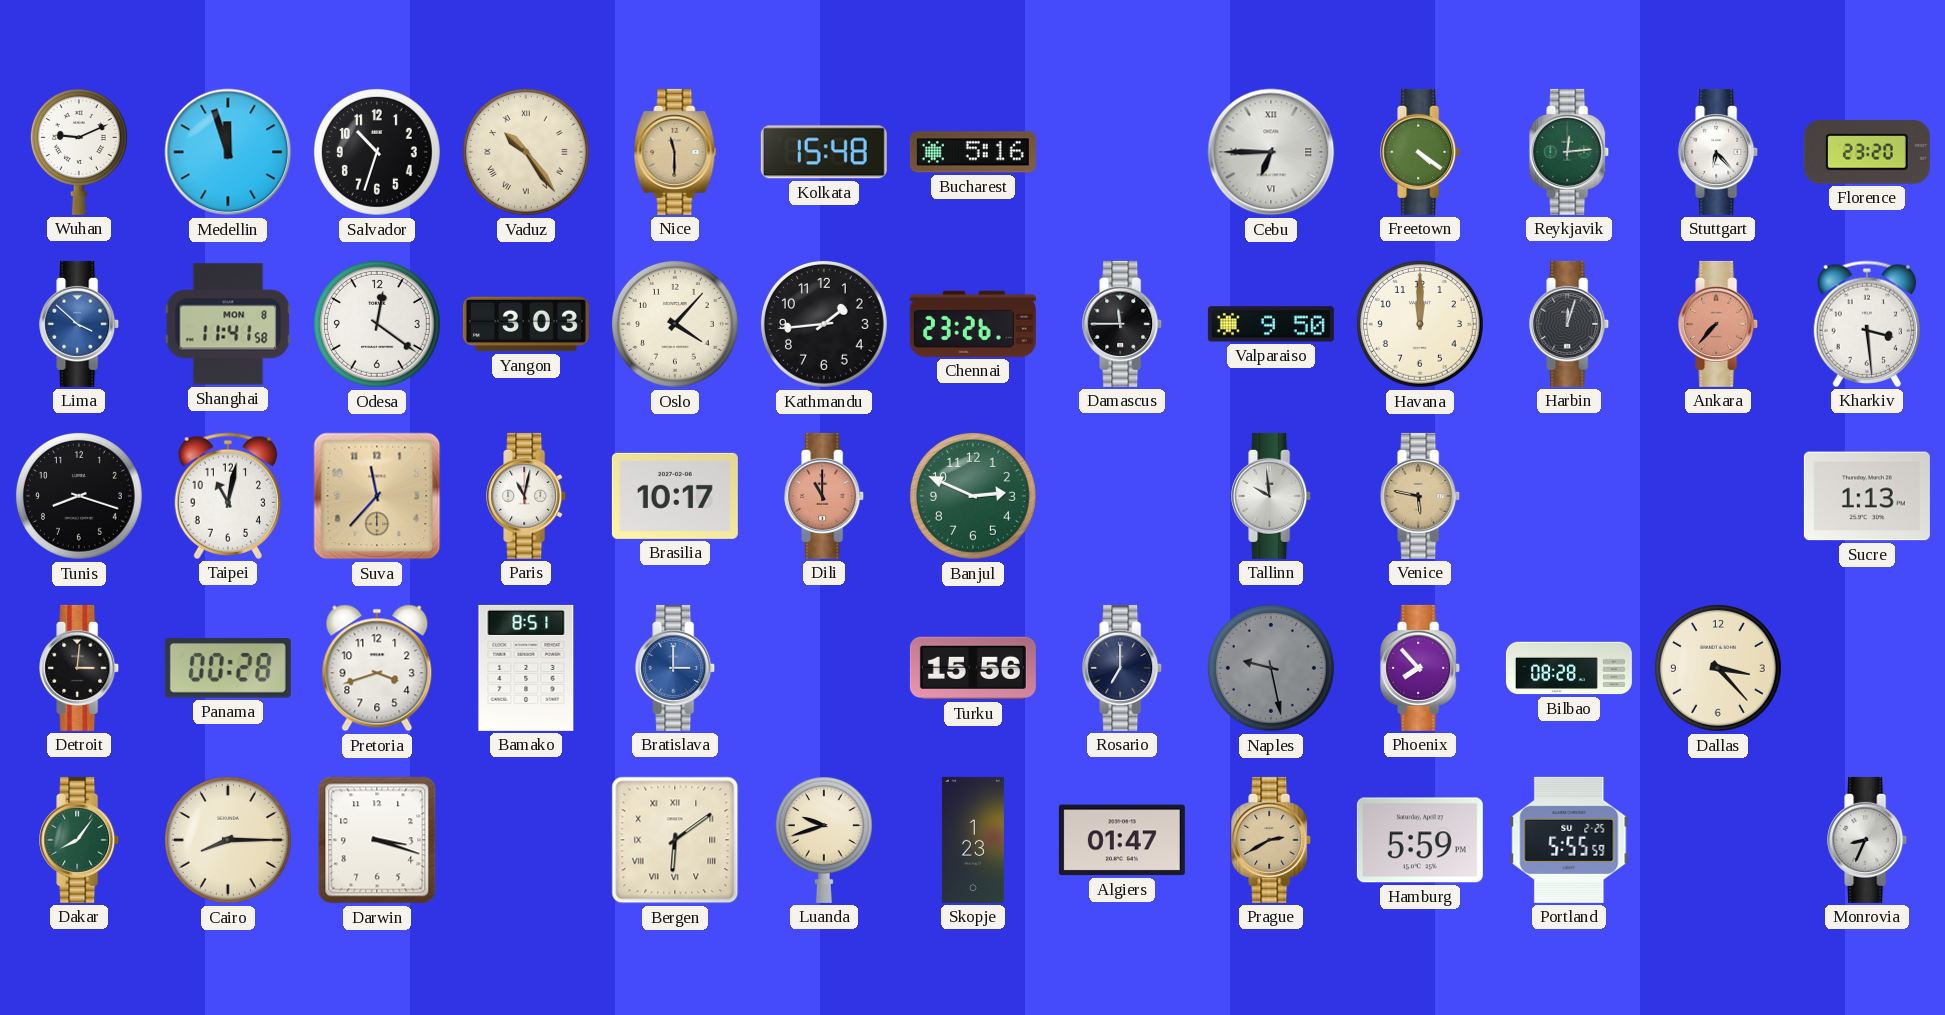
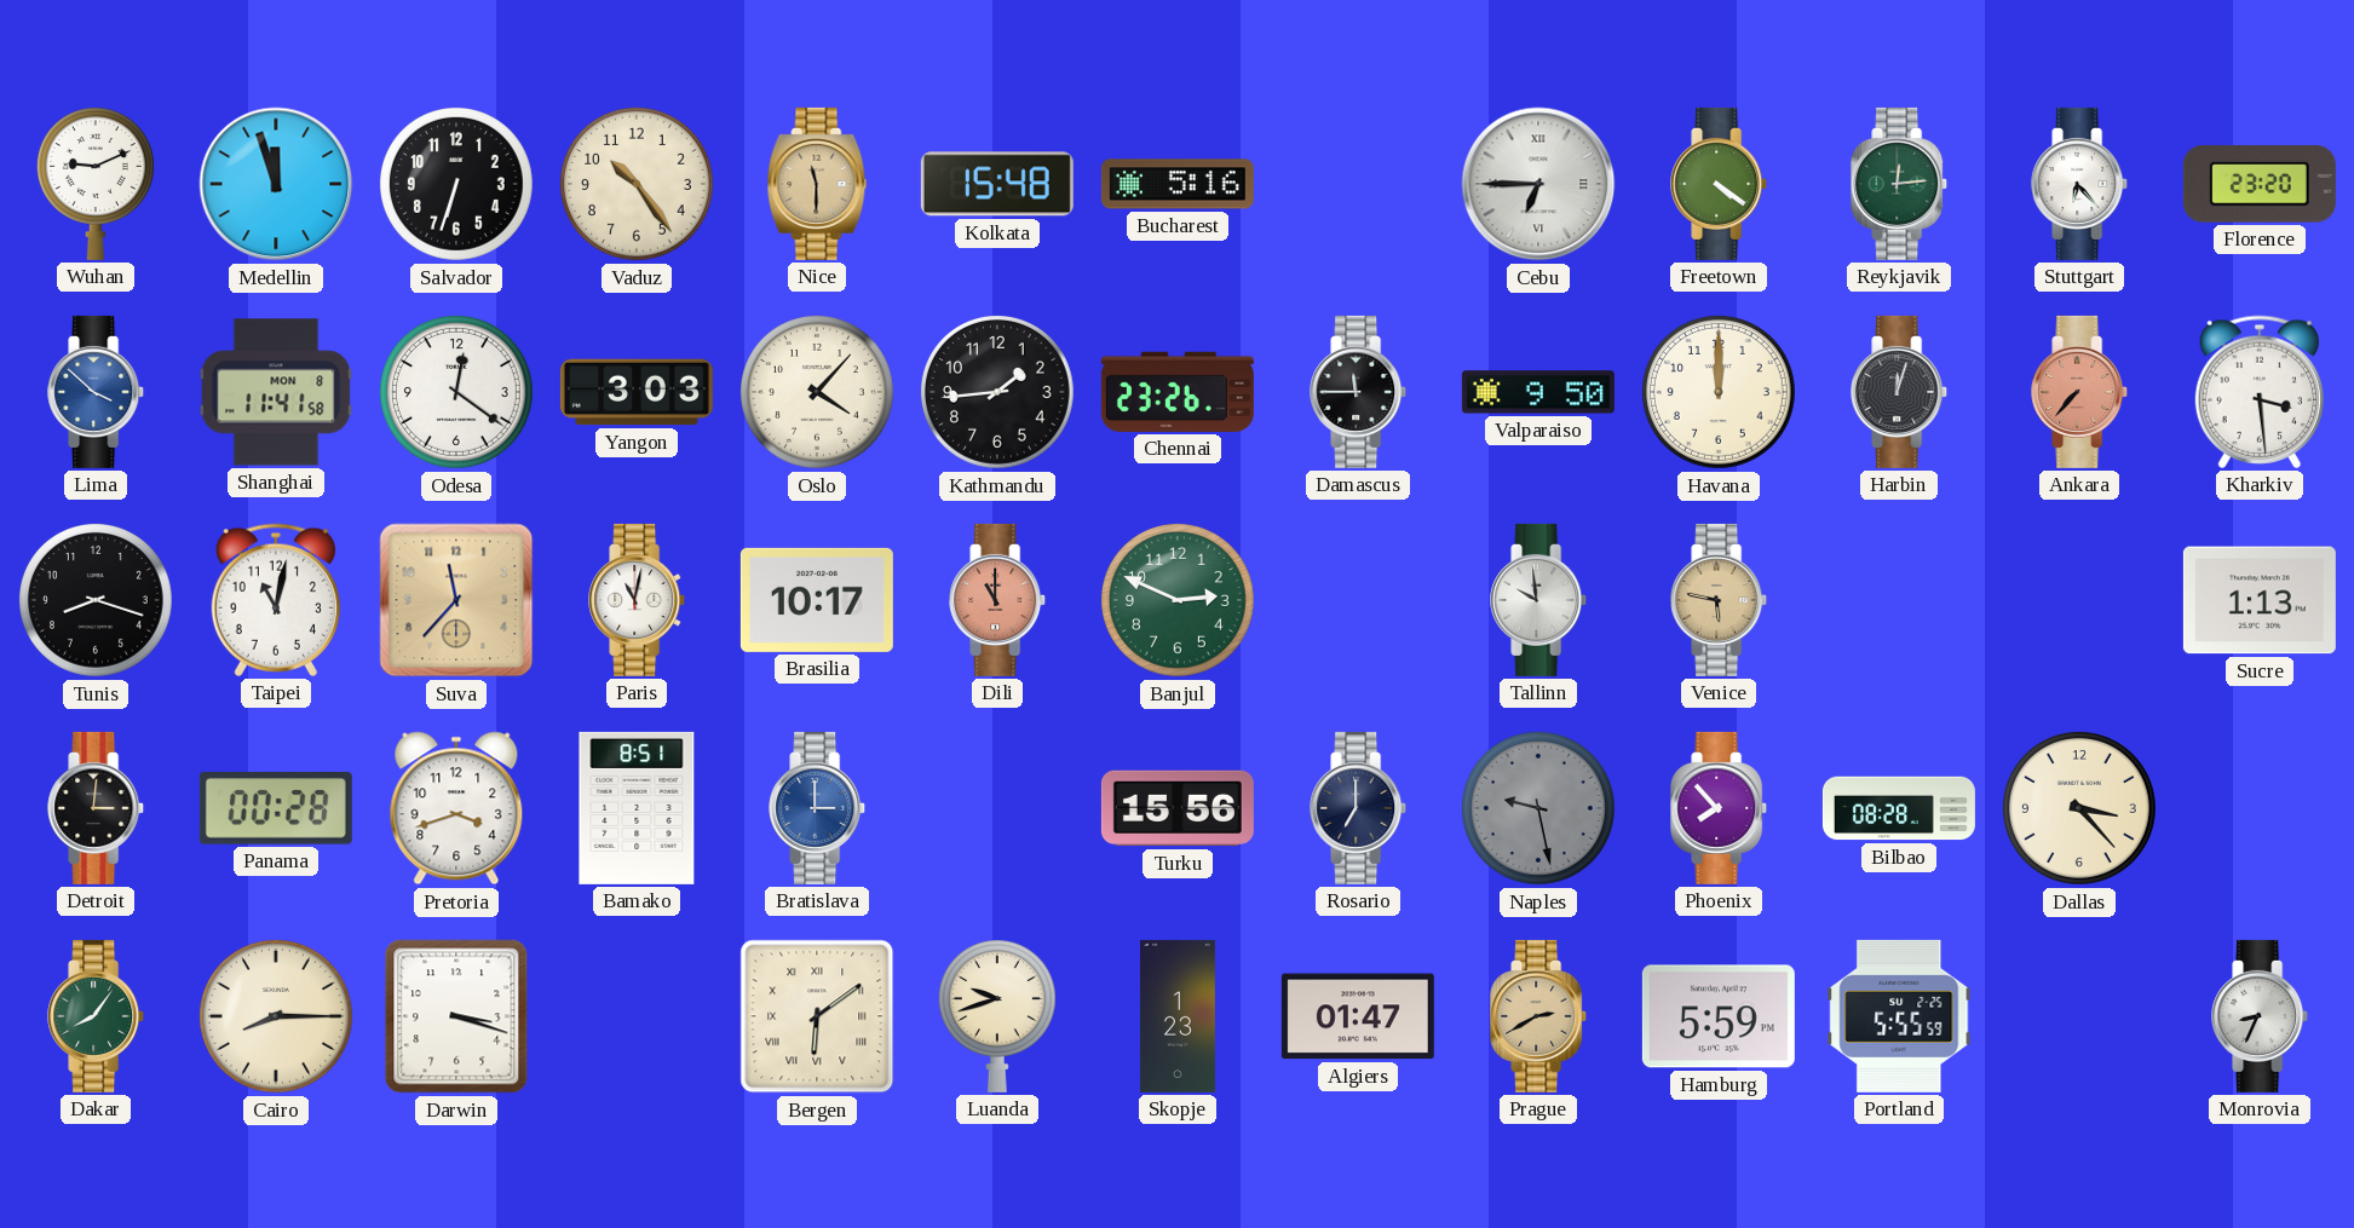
Salvador: 10:33 -> 6:33
Vaduz numerals: Roman -> Arabic
